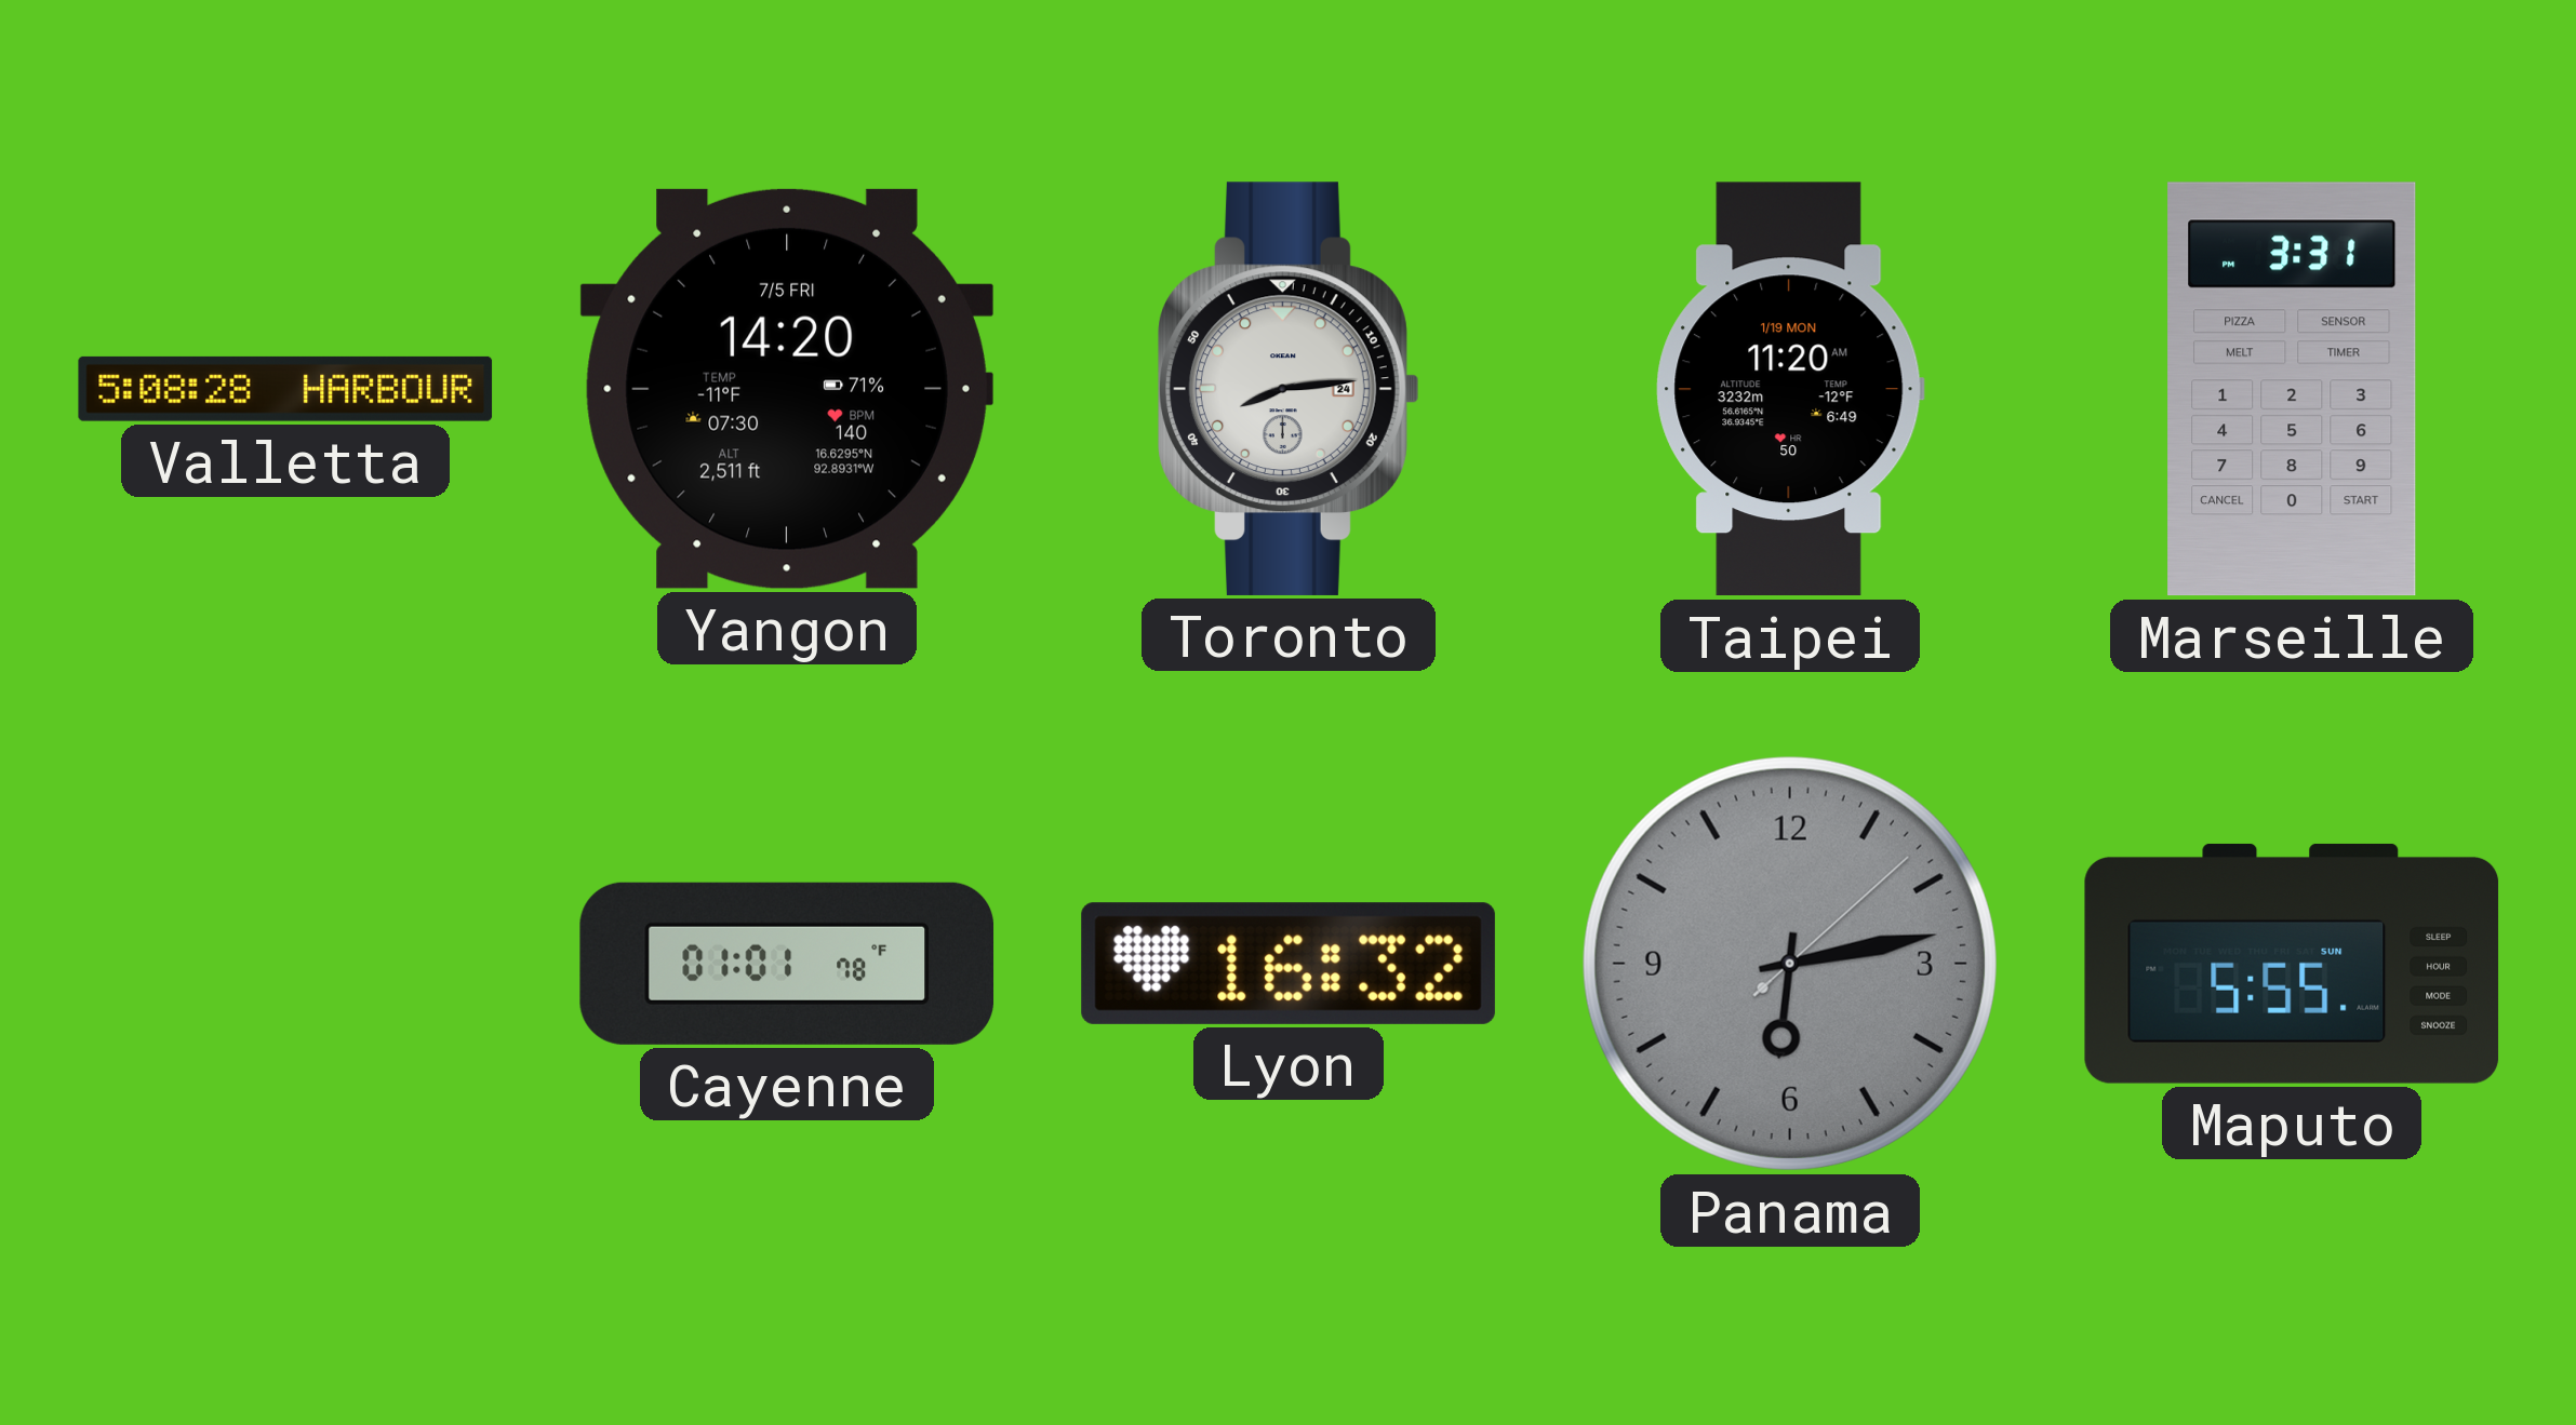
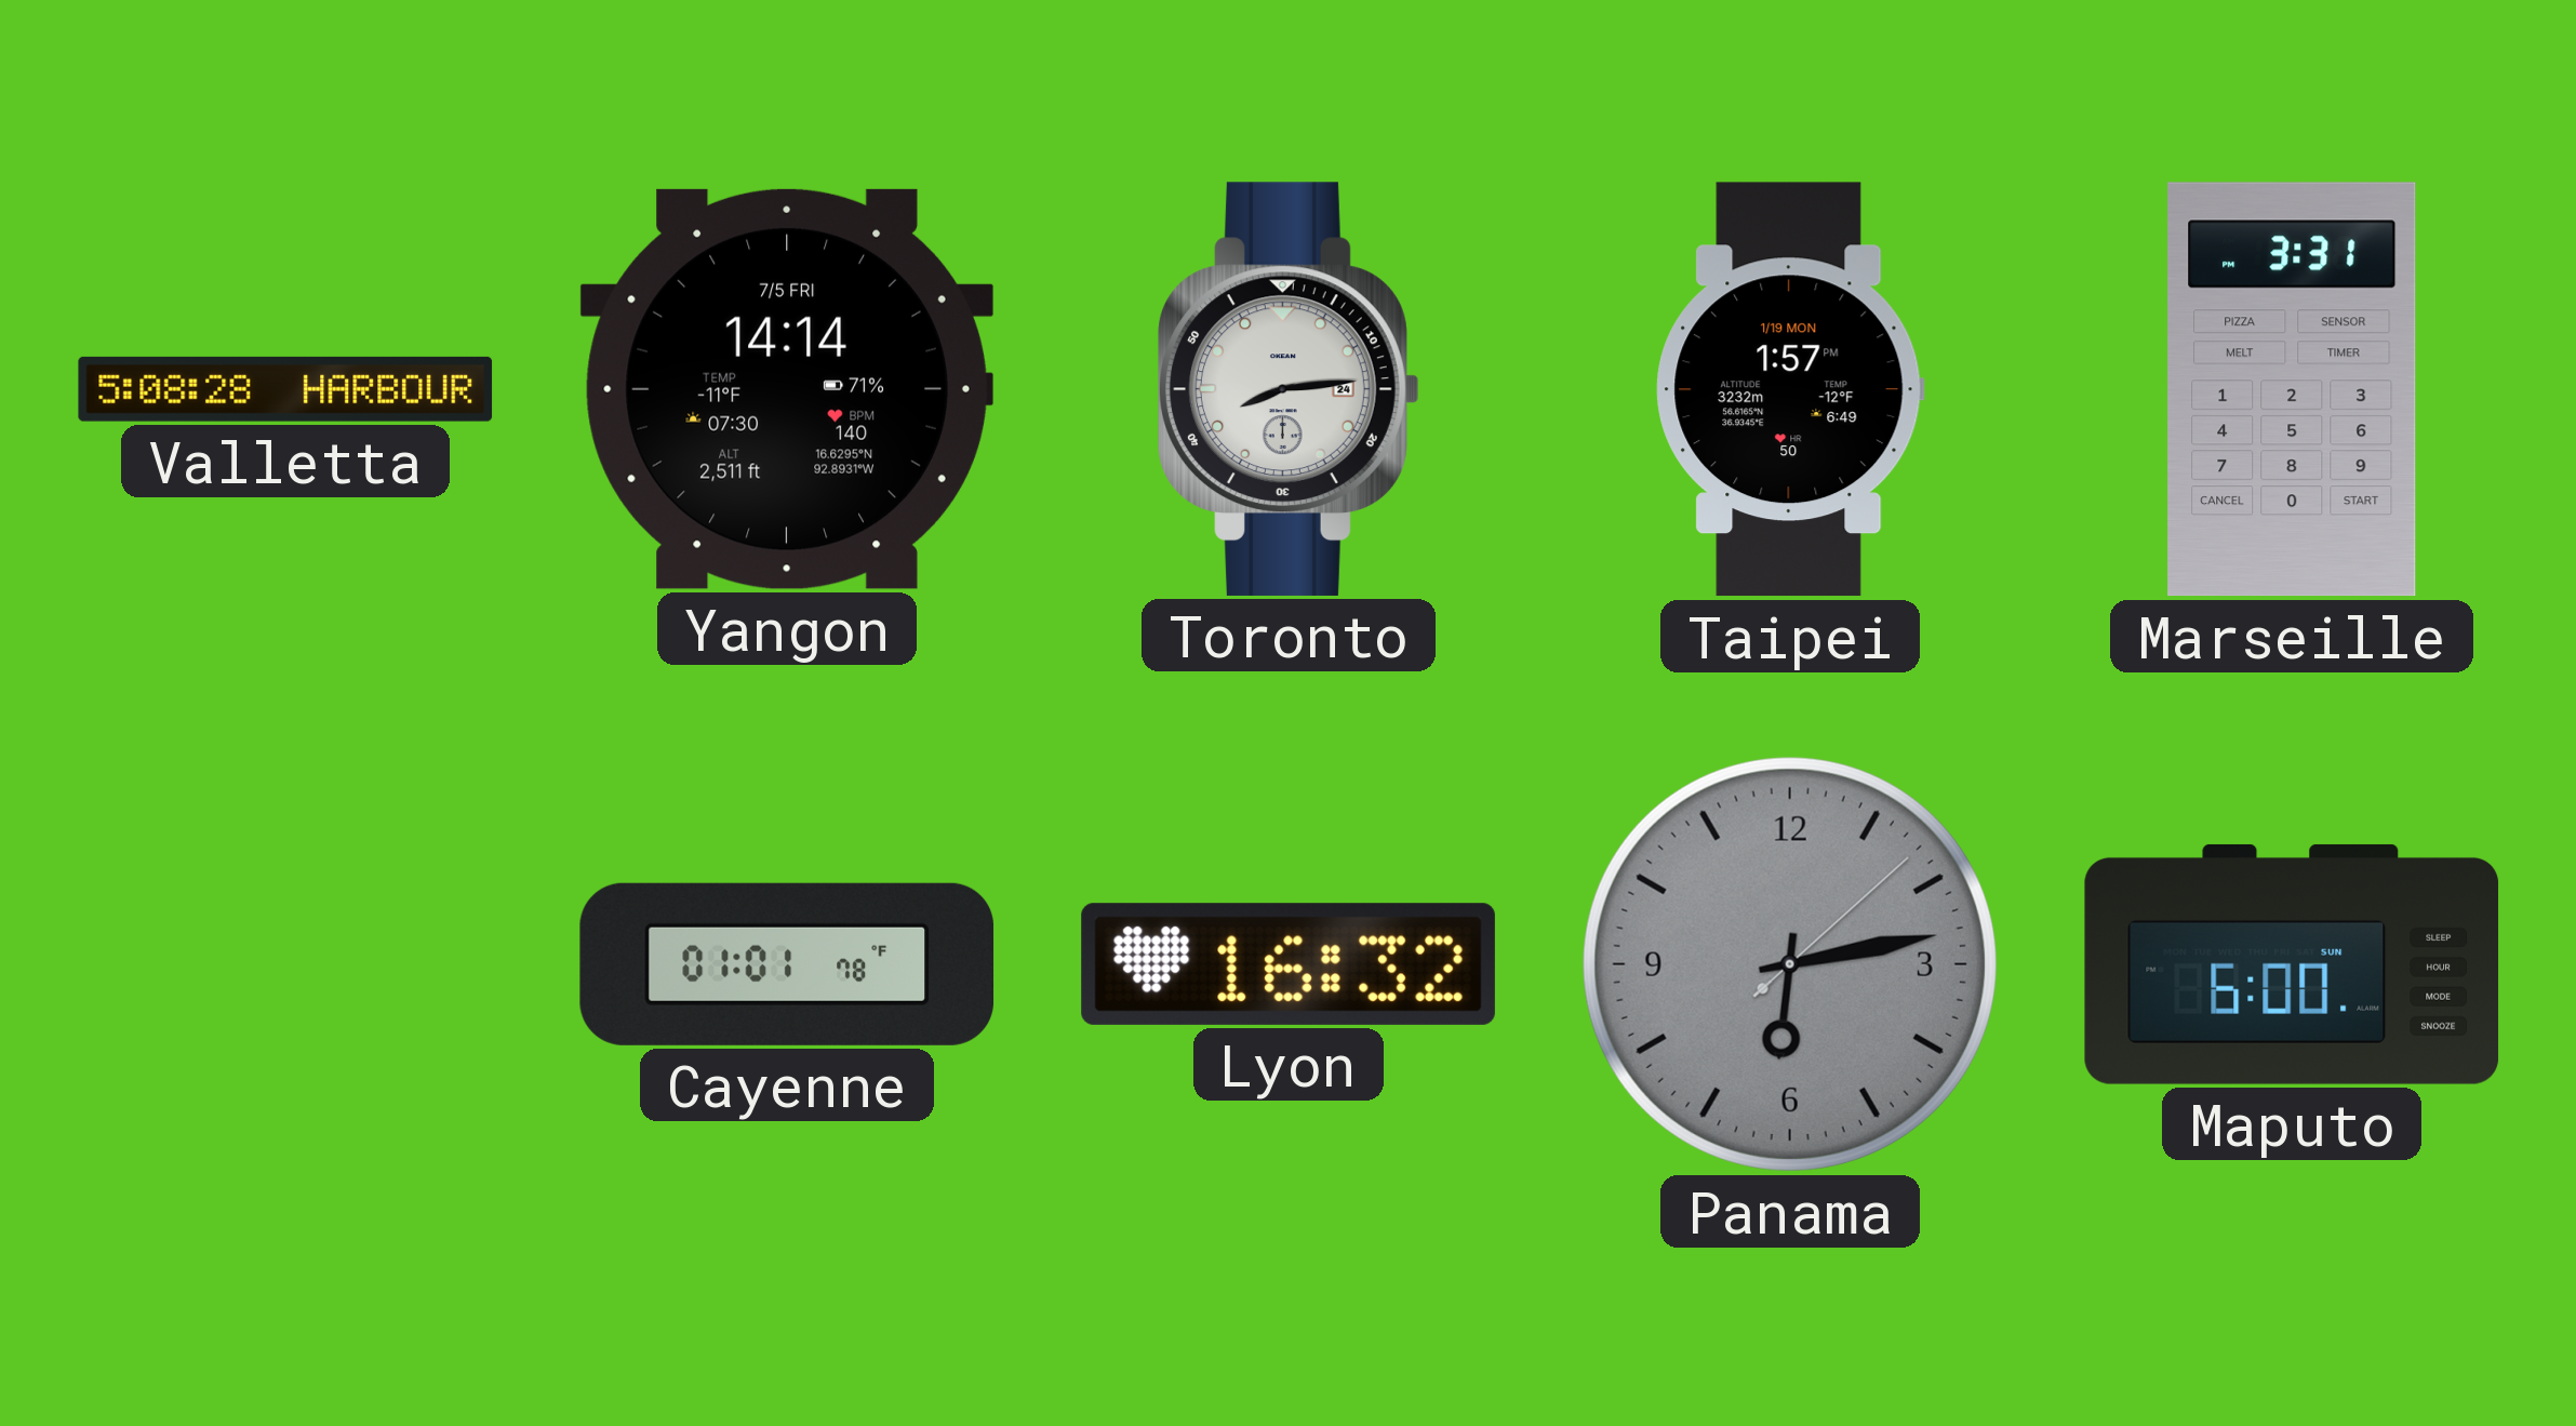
Yangon: 14:20 -> 14:14
Taipei: 11:20 -> 1:57
Maputo: 5:55 -> 6:00
